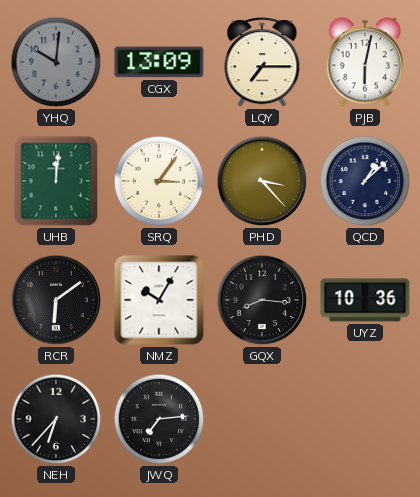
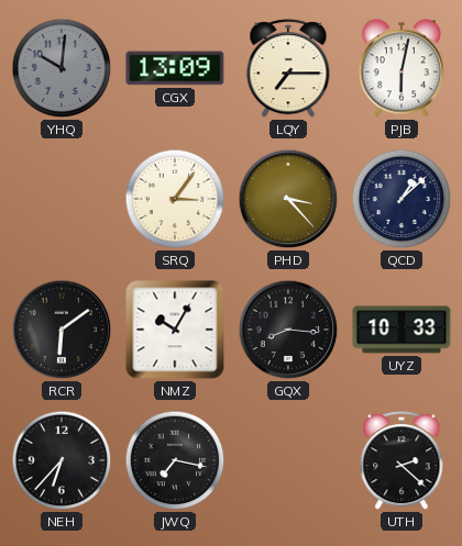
UHB: 12:01 -> none
UYZ: 10:36 -> 10:33
JWQ: 7:14 -> 7:17
UTH: none -> 2:22
